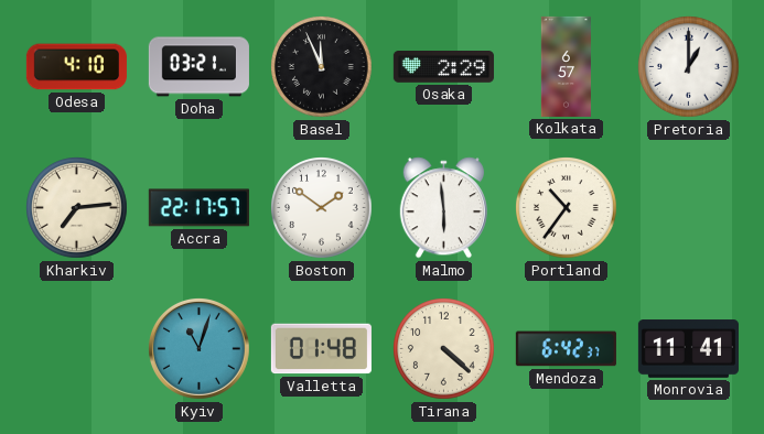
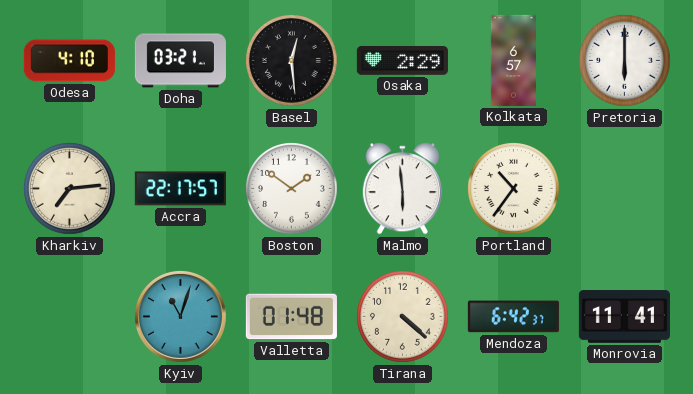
Basel: 11:56 -> 12:29
Pretoria: 1:00 -> 6:00
